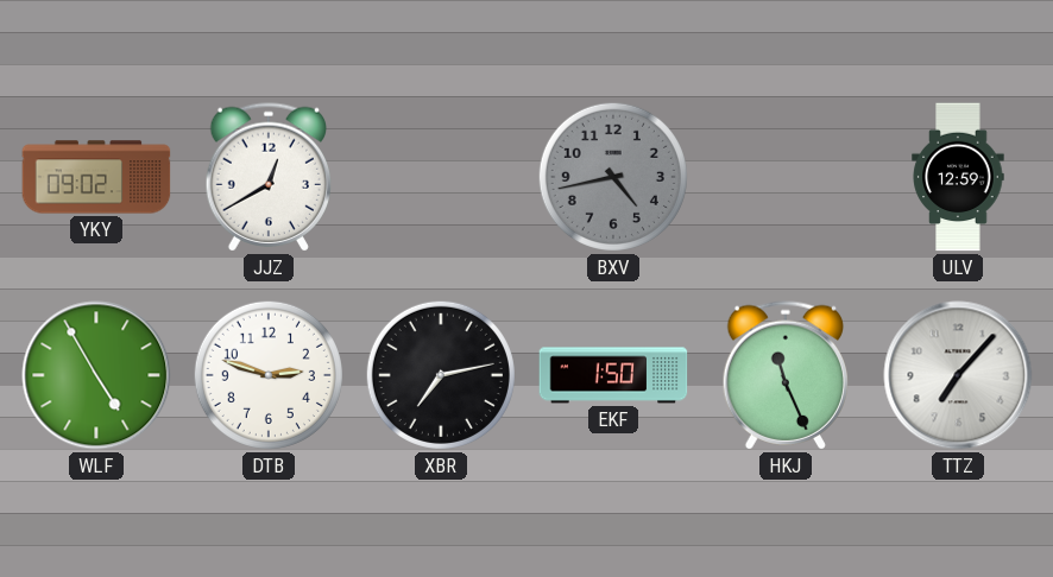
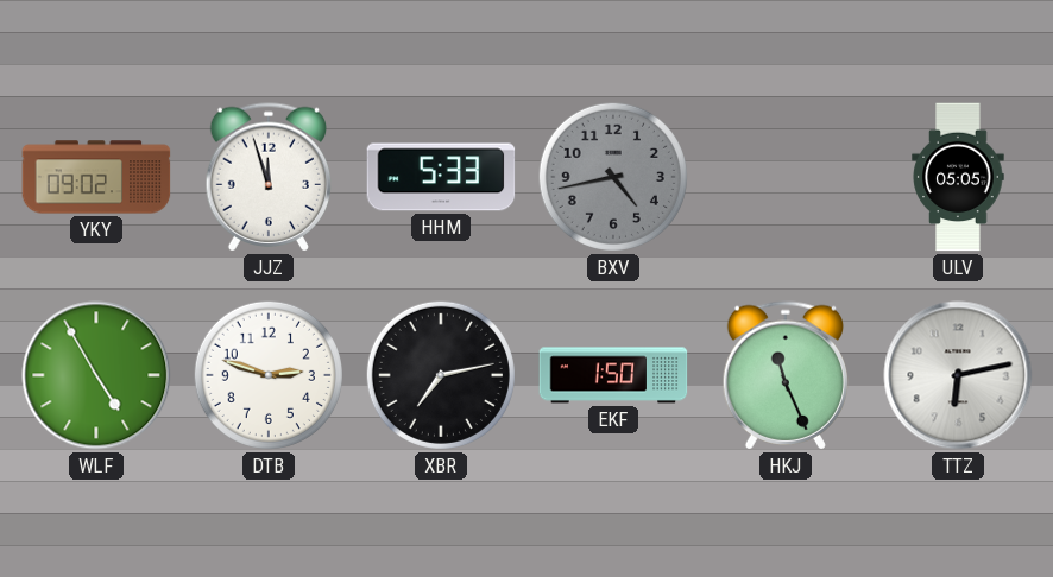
JJZ: 12:40 -> 11:57
HHM: none -> 5:33
ULV: 12:59 -> 05:05
TTZ: 7:07 -> 6:13
